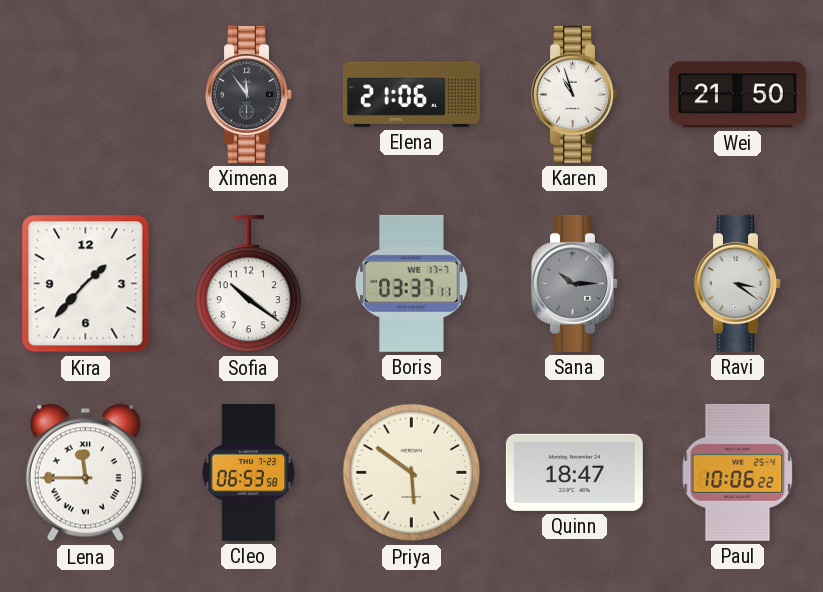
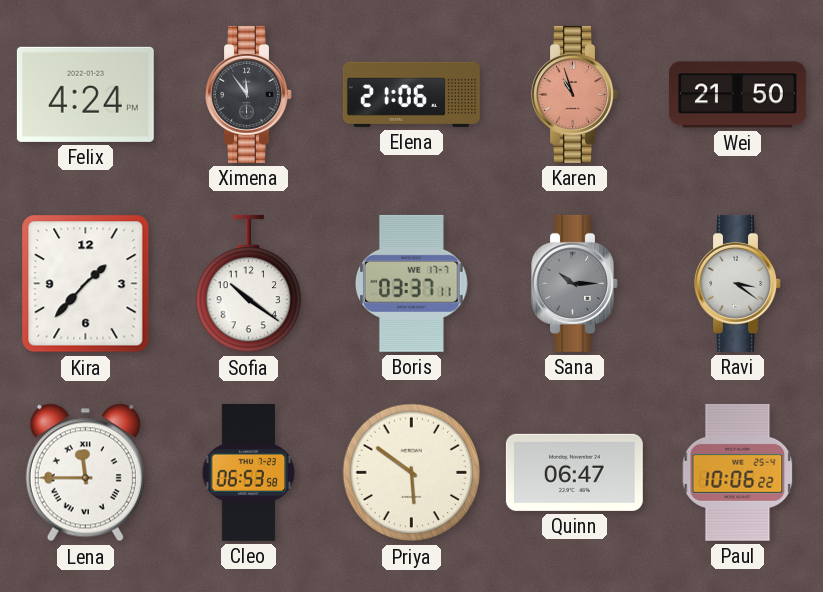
Felix: none -> 4:24
Karen dial: white -> salmon
Quinn: 18:47 -> 06:47
